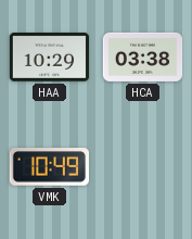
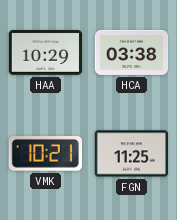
VMK: 10:49 -> 10:21
FGN: none -> 11:25
